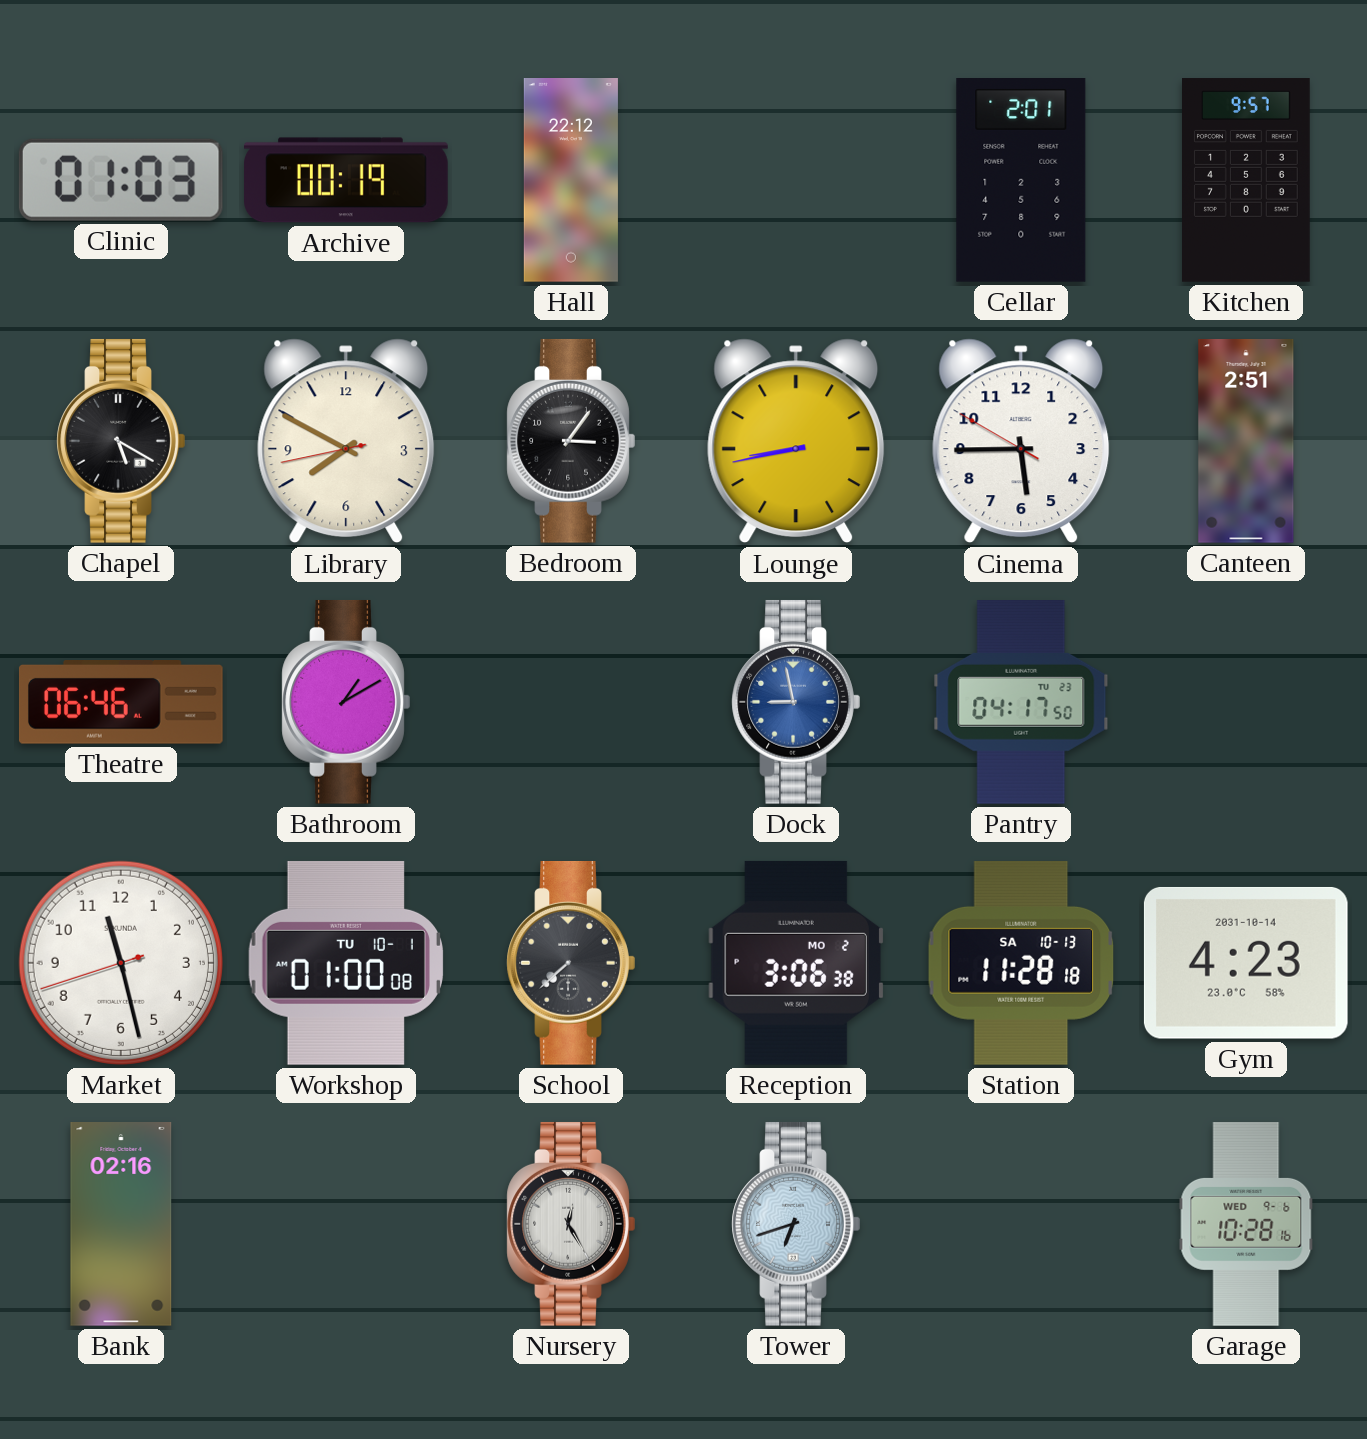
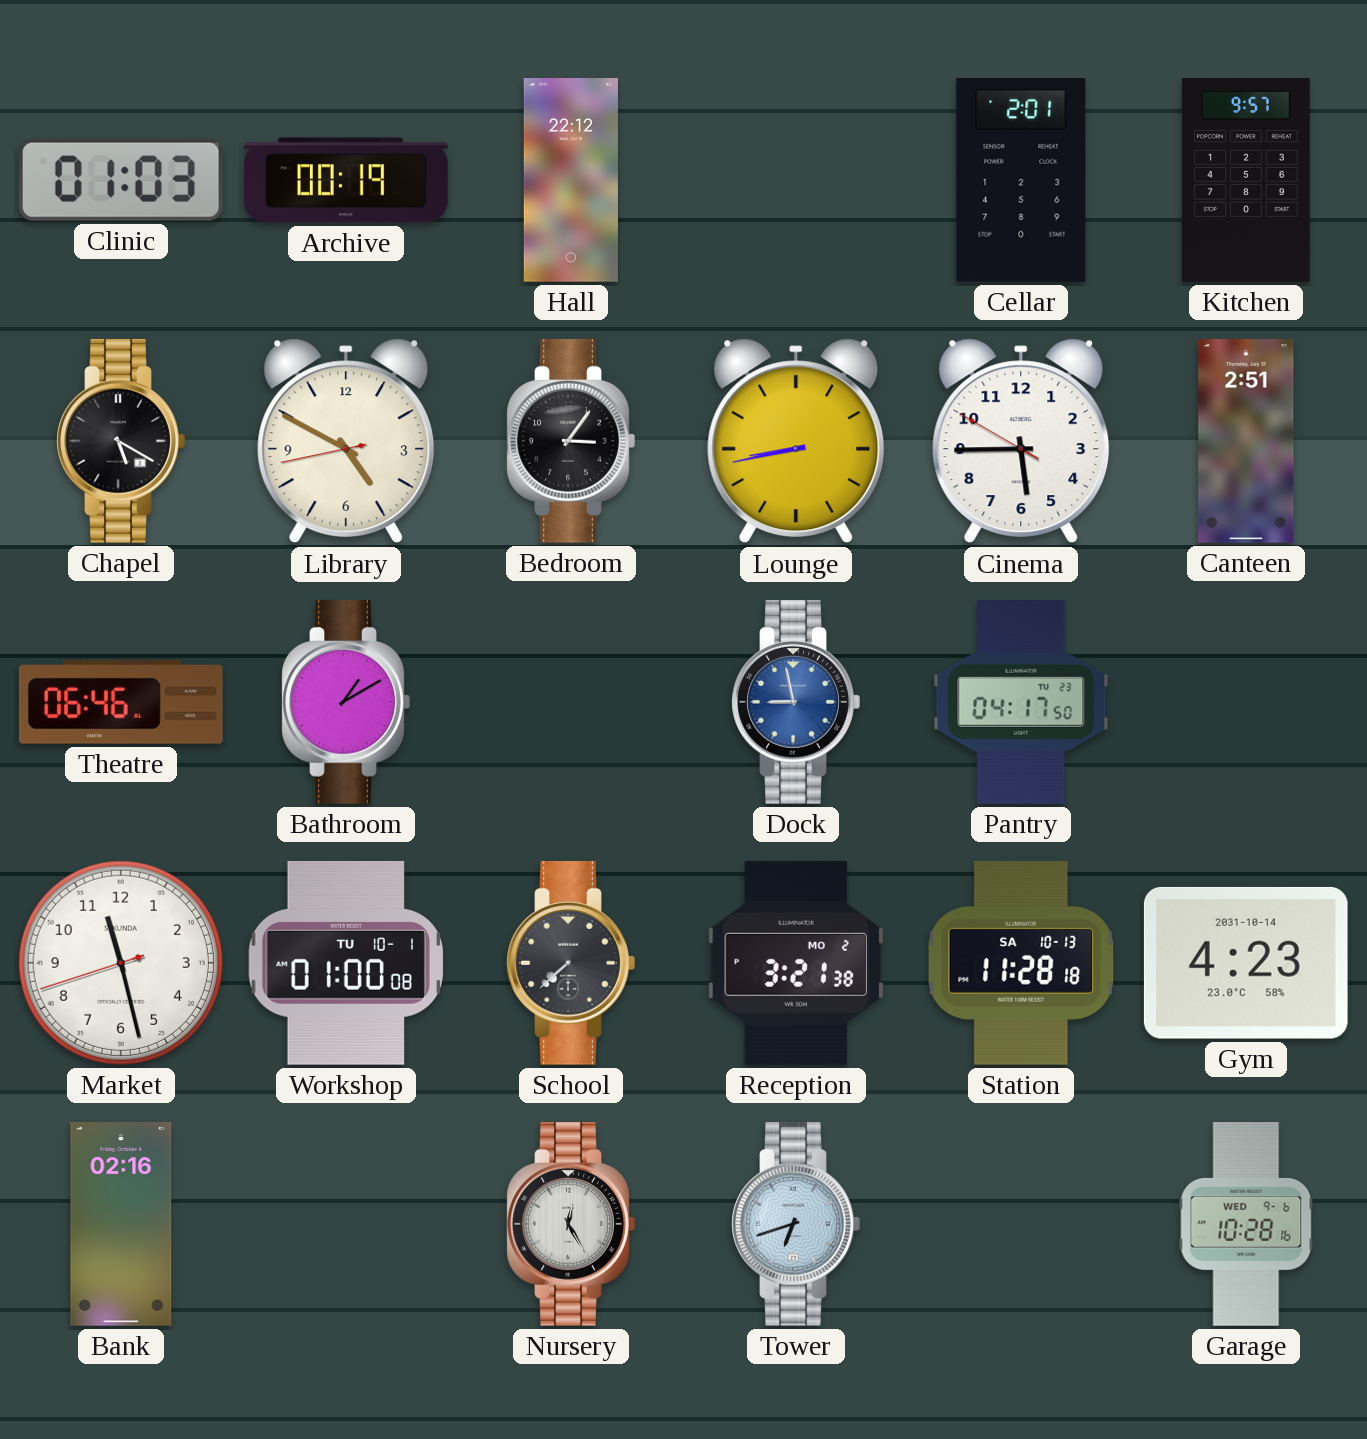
Library: 7:49 -> 4:49
Reception: 3:06 -> 3:21
